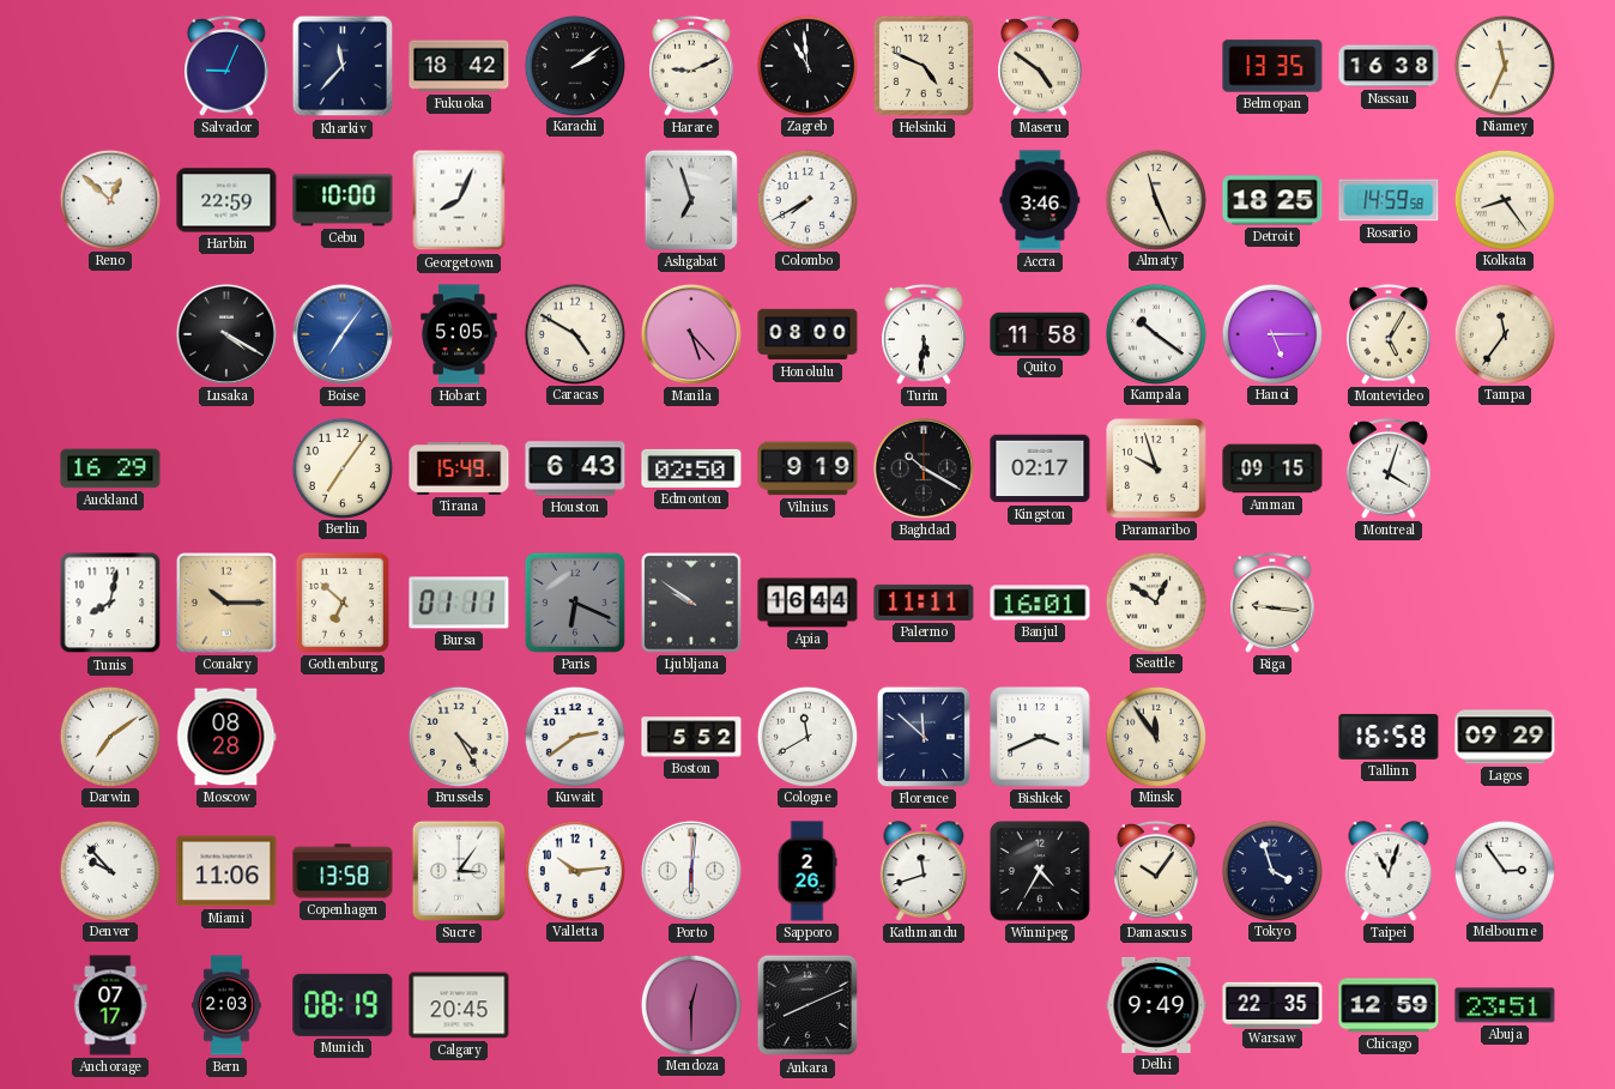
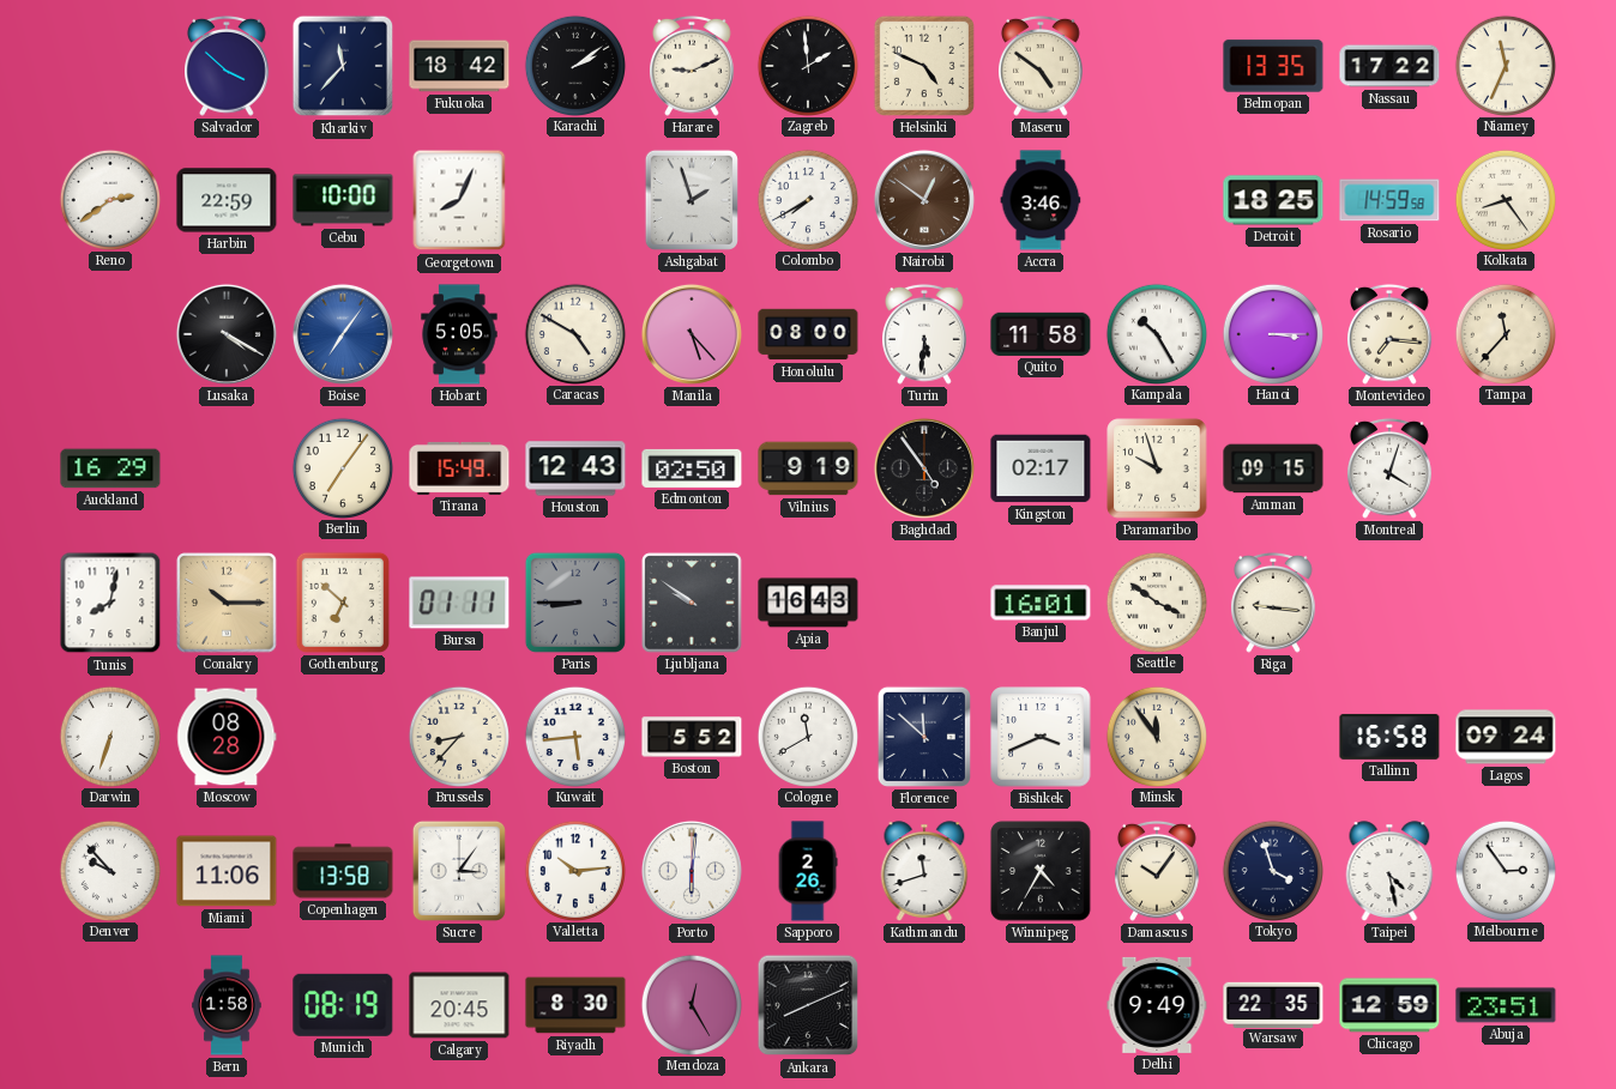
Salvador: 9:04 -> 3:52
Zagreb: 10:59 -> 1:59
Nassau: 16:38 -> 17:22
Reno: 12:52 -> 2:39
Ashgabat: 6:57 -> 1:57
Nairobi: none -> 12:51
Almaty: 11:26 -> none
Kampala: 10:21 -> 10:25
Hanoi: 5:15 -> 3:15
Montevideo: 5:05 -> 7:16
Tampa: 11:36 -> 11:37
Houston: 6:43 -> 12:43
Baghdad: 10:20 -> 4:54
Paris: 6:19 -> 8:45
Apia: 16:44 -> 16:43
Palermo: 11:11 -> none
Seattle: 12:51 -> 3:51
Darwin: 7:09 -> 6:33
Brussels: 4:25 -> 8:37
Kuwait: 2:39 -> 5:44
Lagos: 09:29 -> 09:24
Taipei: 11:03 -> 4:28
Anchorage: 07:17 -> none
Bern: 2:03 -> 1:58
Riyadh: none -> 8:30
Mendoza: 12:30 -> 12:25
